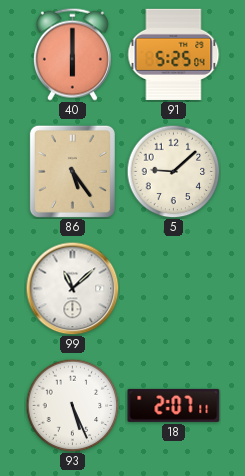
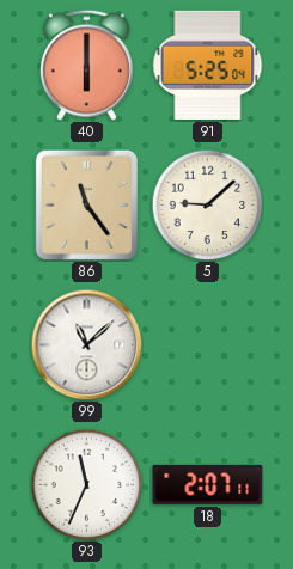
86: 5:24 -> 11:24
93: 5:26 -> 11:34
